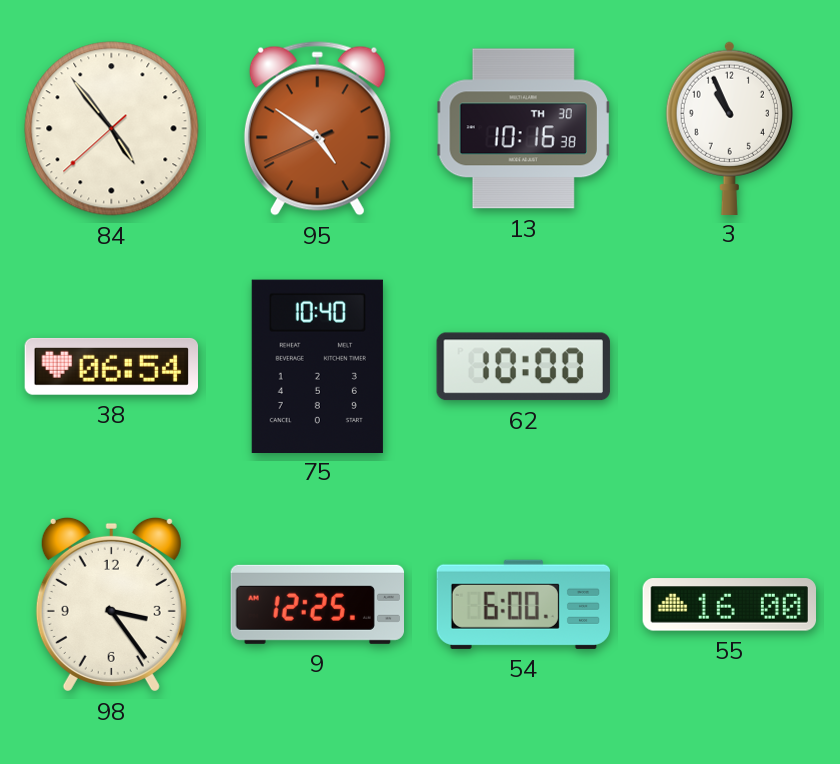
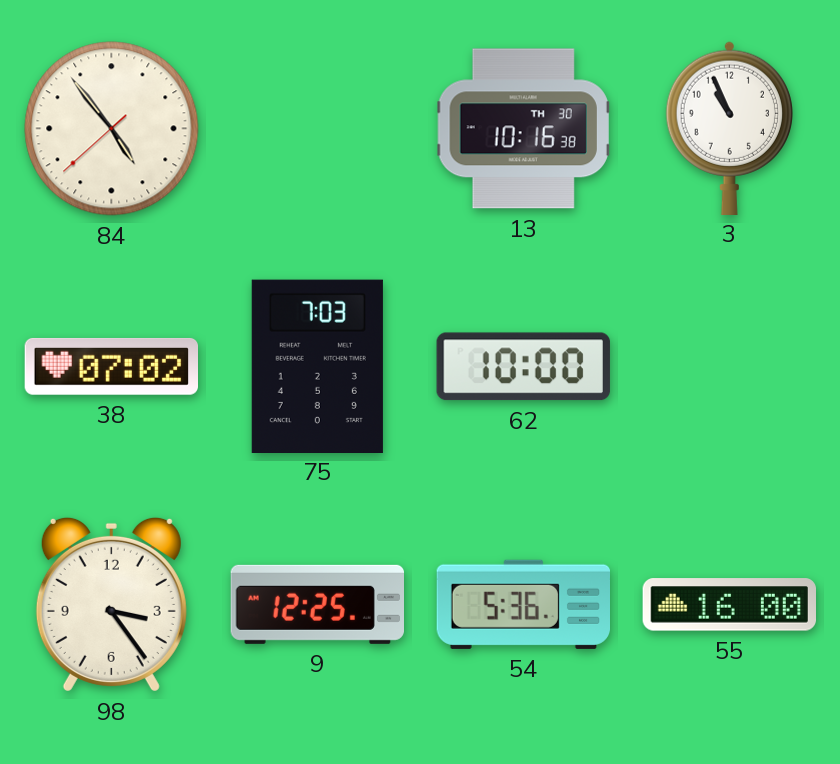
95: 4:50 -> none
38: 06:54 -> 07:02
75: 10:40 -> 7:03
54: 6:00 -> 5:36
